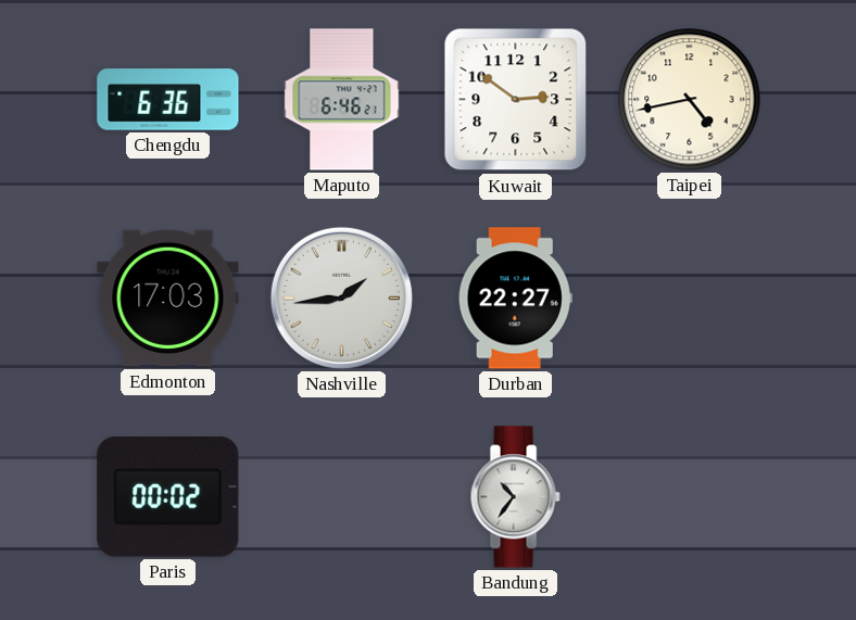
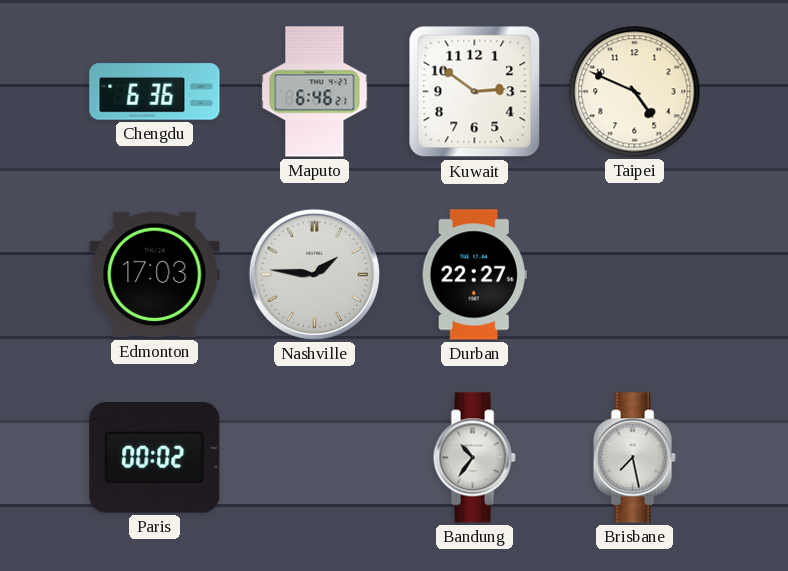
Taipei: 4:43 -> 4:49
Nashville: 1:44 -> 1:46
Brisbane: none -> 7:28
